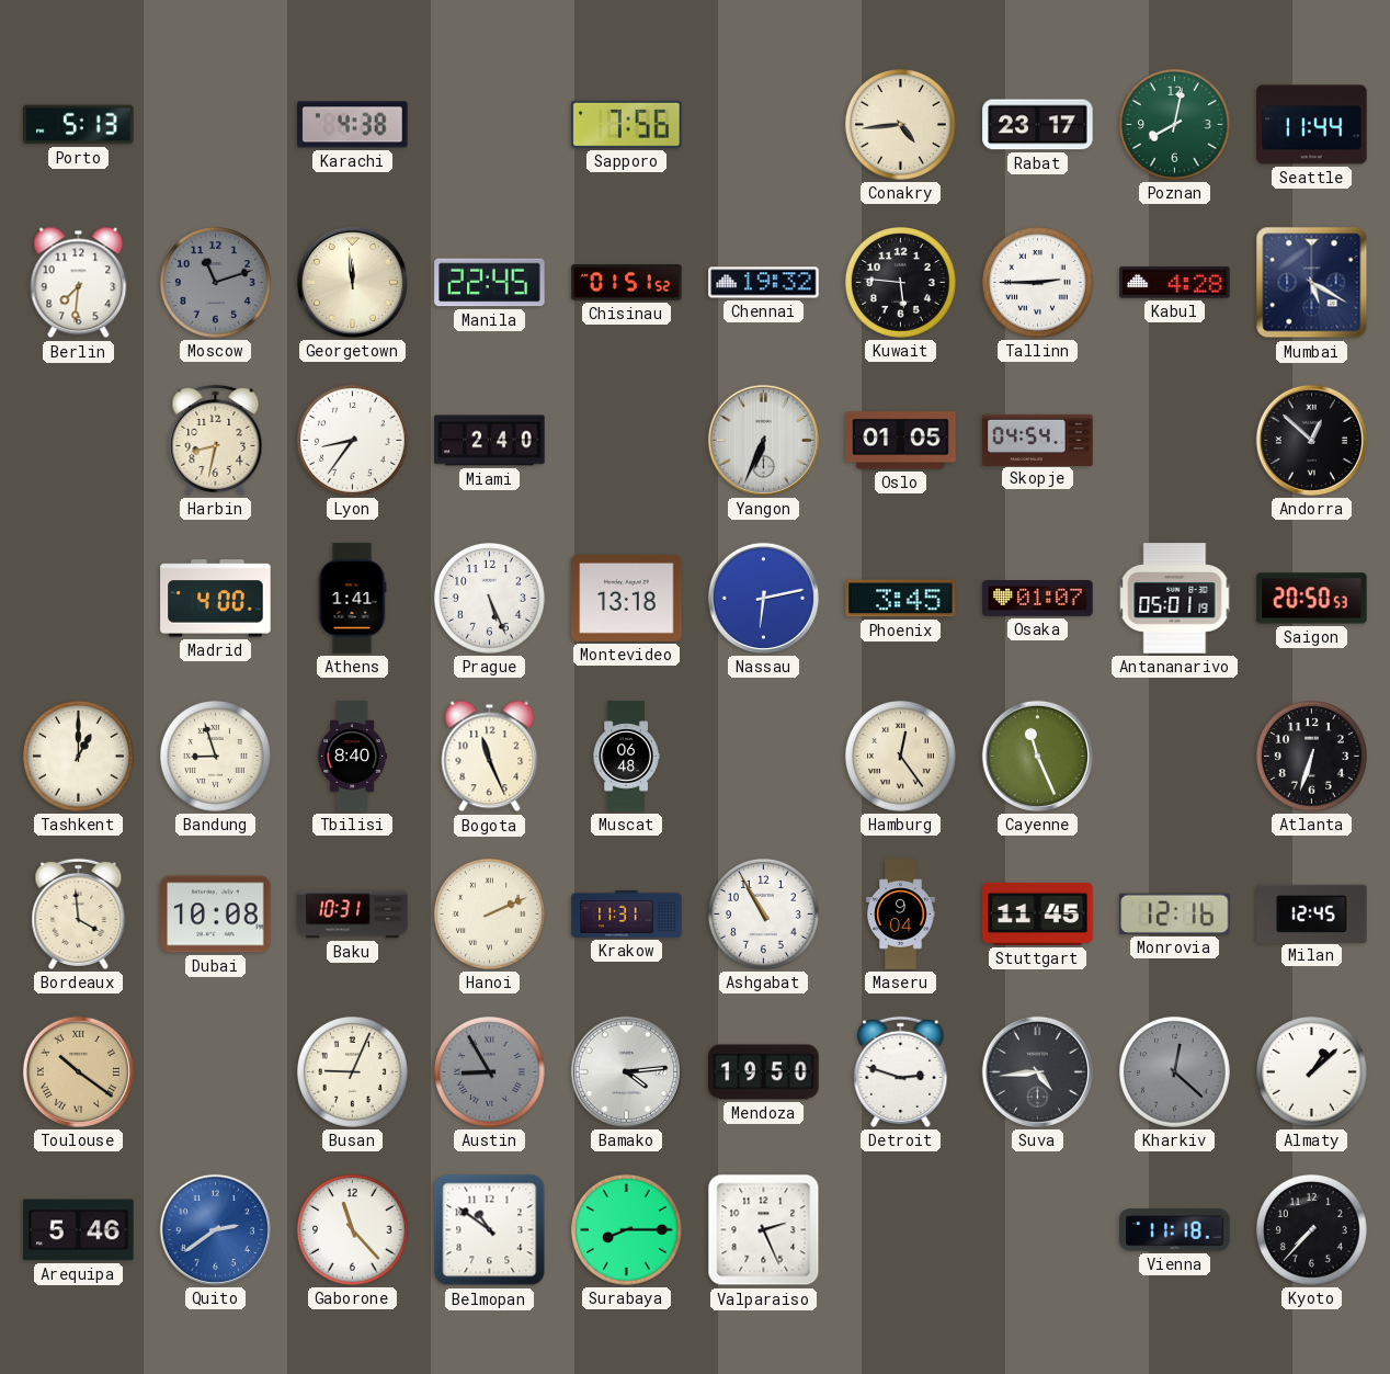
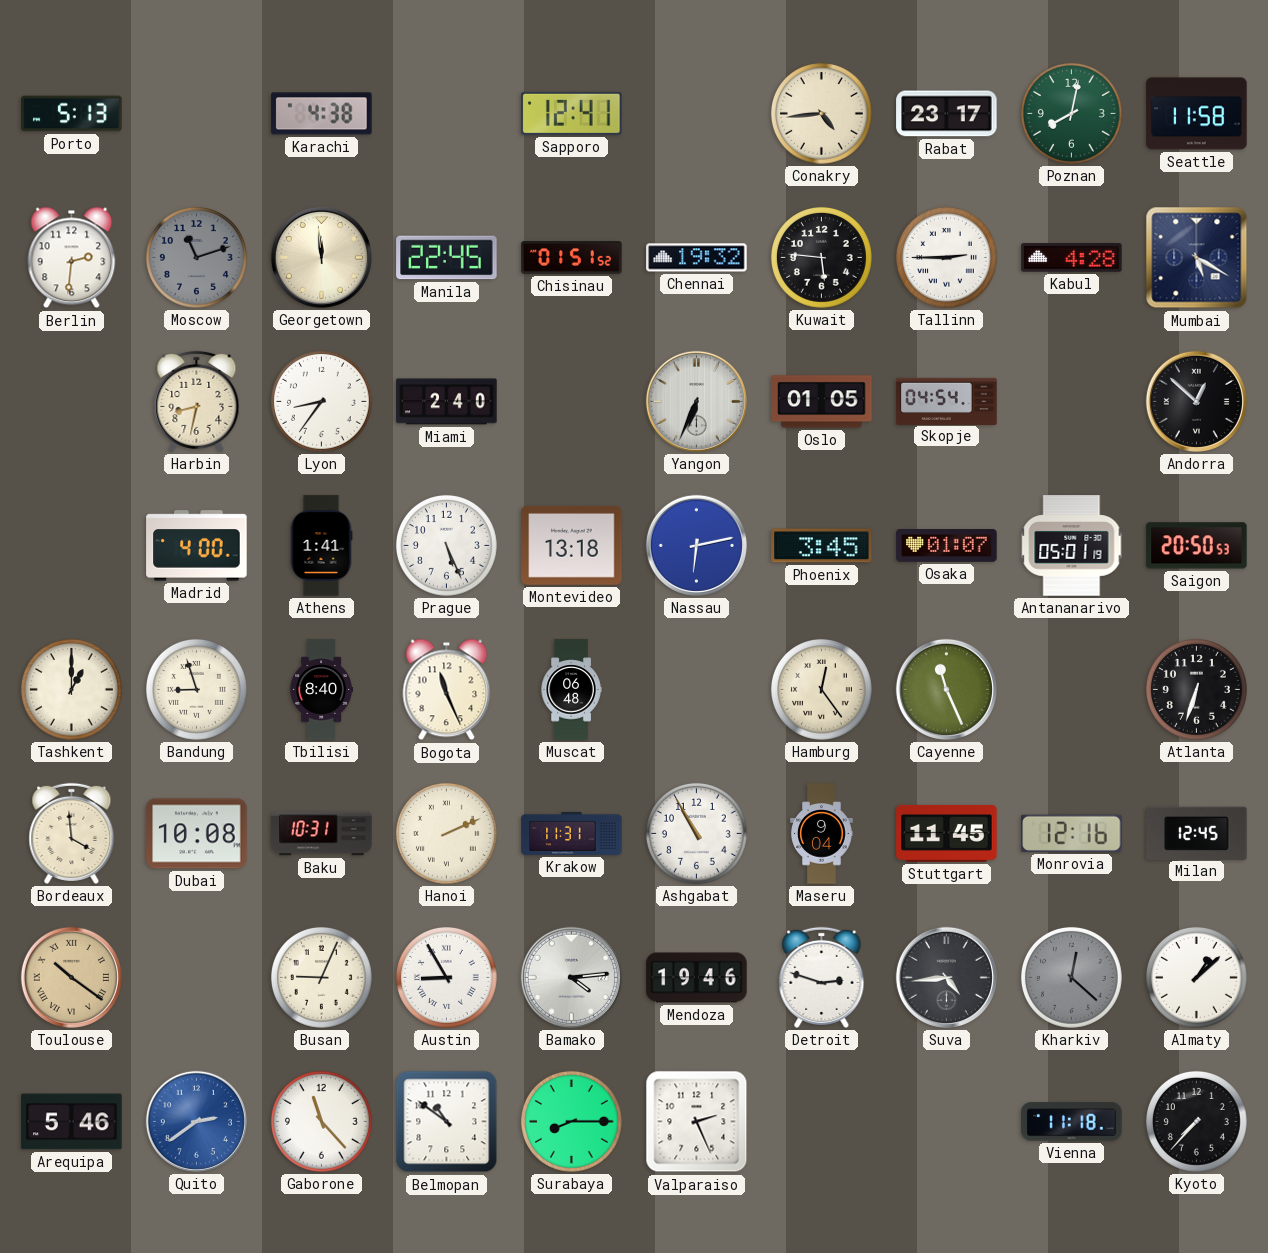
Sapporo: 7:56 -> 12:41
Seattle: 11:44 -> 11:58
Berlin: 7:31 -> 2:31
Austin dial: grey -> white
Mendoza: 19:50 -> 19:46
